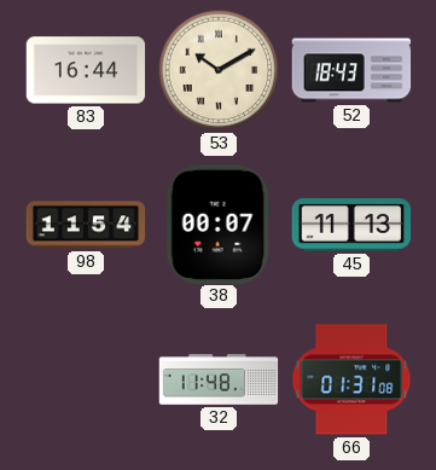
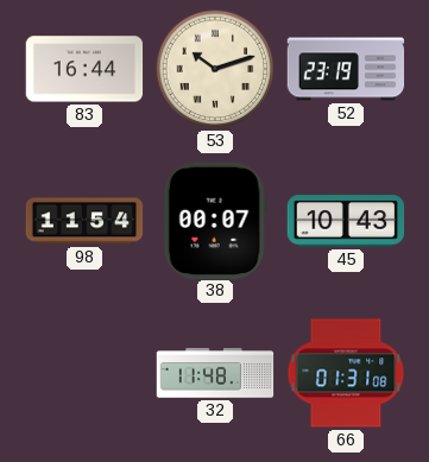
53: 10:10 -> 10:12
52: 18:43 -> 23:19
45: 11:13 -> 10:43
